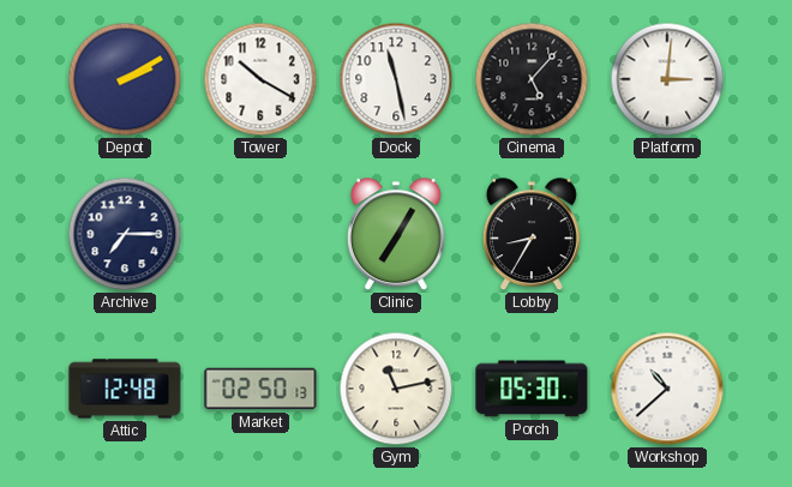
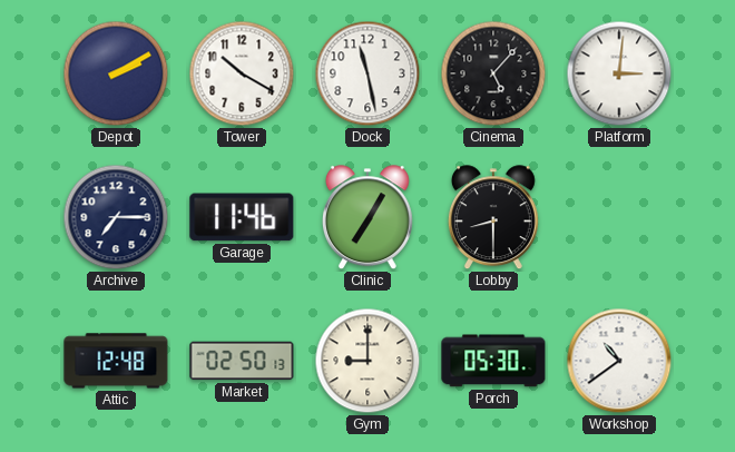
Garage: none -> 11:46
Lobby: 8:35 -> 8:30
Gym: 11:13 -> 9:00
Workshop: 10:38 -> 10:39
